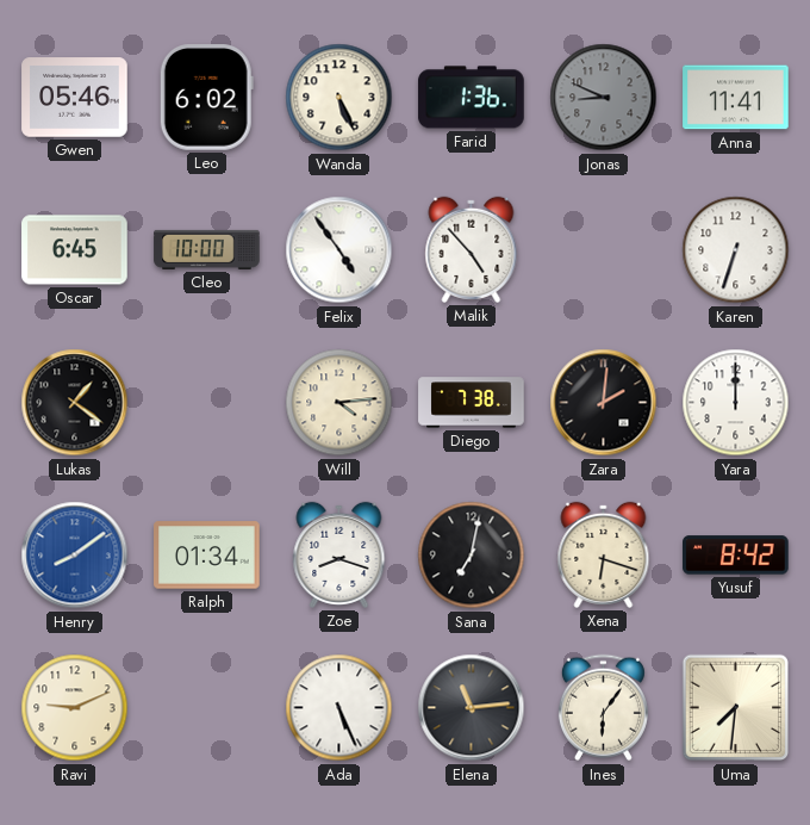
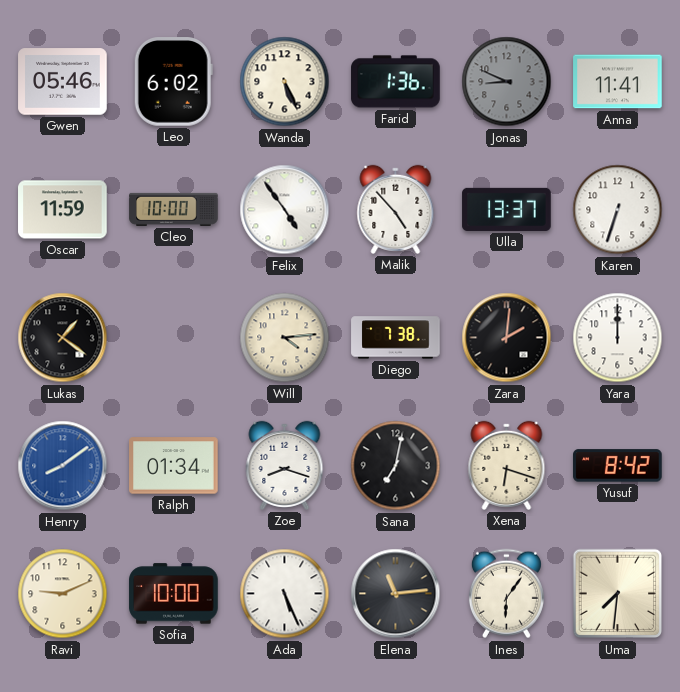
Oscar: 6:45 -> 11:59
Ulla: none -> 13:37
Sofia: none -> 10:00
